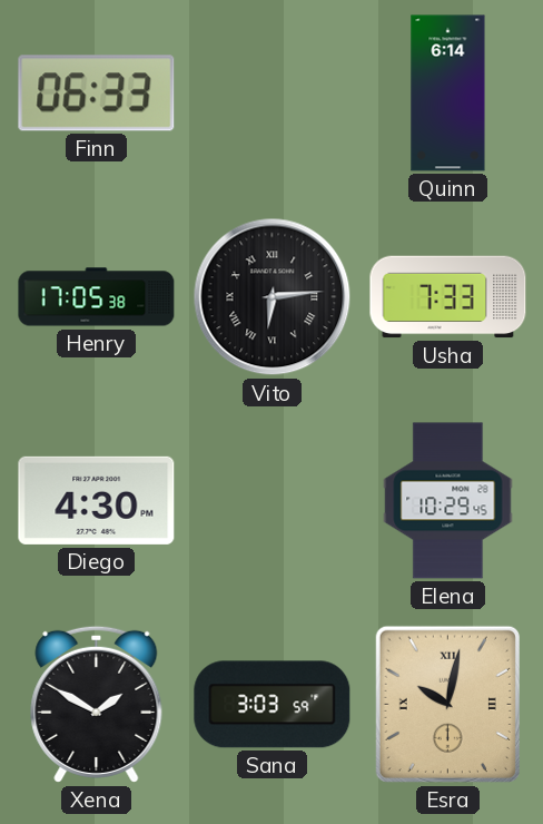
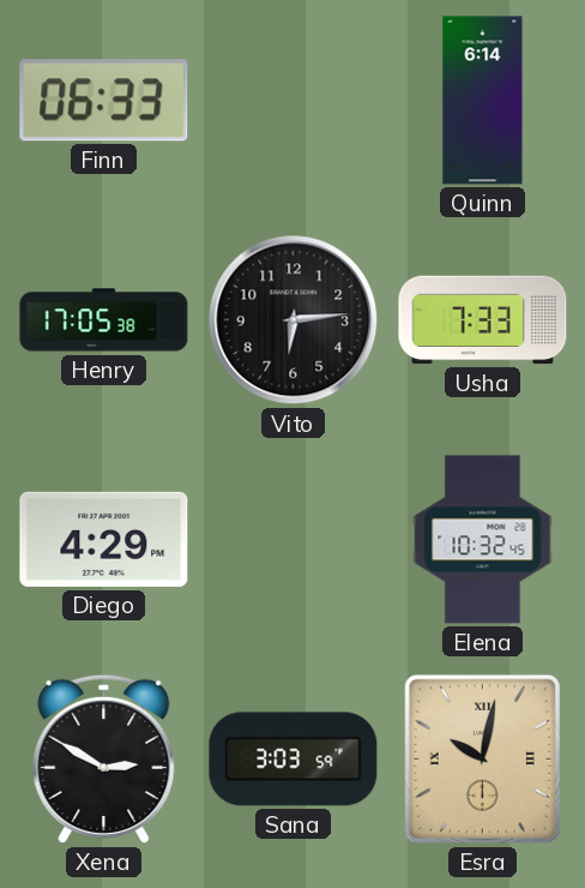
Vito numerals: Roman -> Arabic
Diego: 4:30 -> 4:29
Elena: 10:29 -> 10:32
Xena: 1:50 -> 2:50
